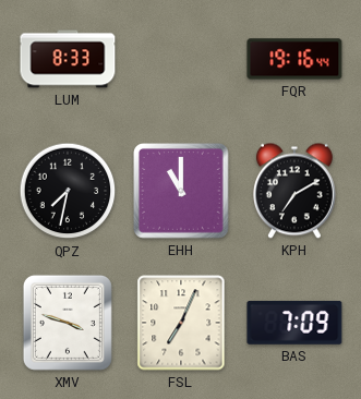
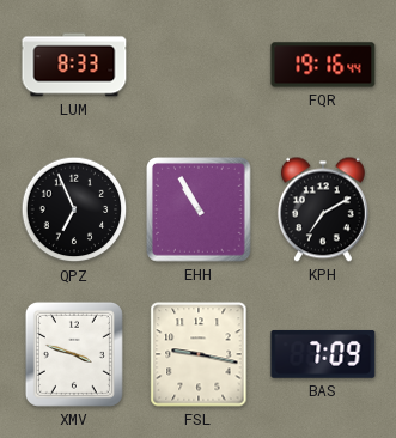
QPZ: 7:32 -> 6:56
EHH: 11:00 -> 10:55
FSL: 7:04 -> 9:17
